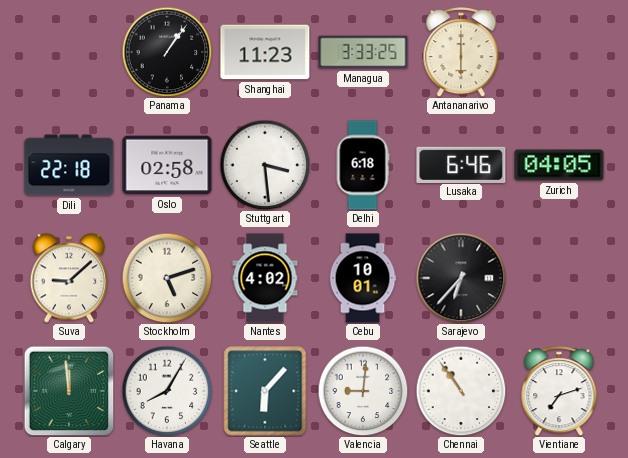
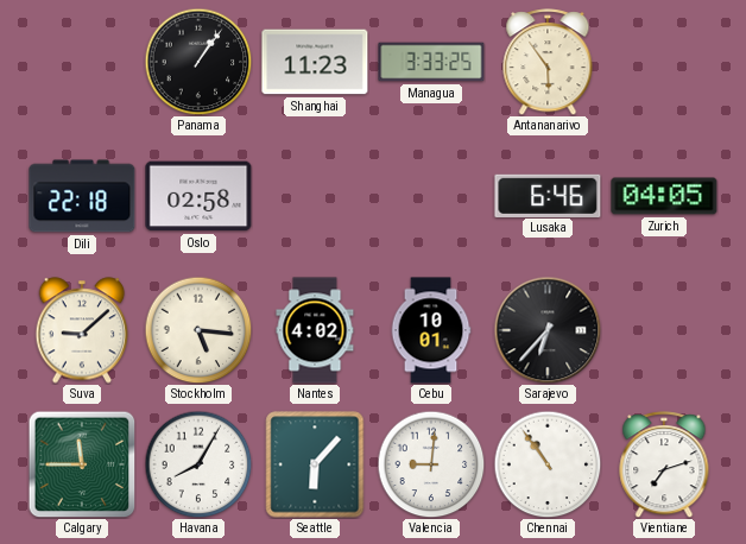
Antananarivo: 6:00 -> 5:54
Stuttgart: 3:29 -> none
Delhi: 6:18 -> none
Stockholm: 5:12 -> 5:16
Calgary: 11:59 -> 11:45
